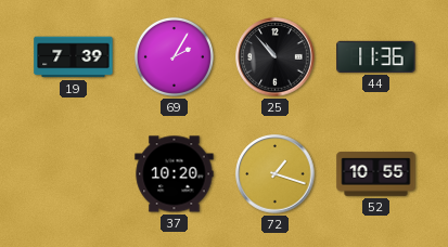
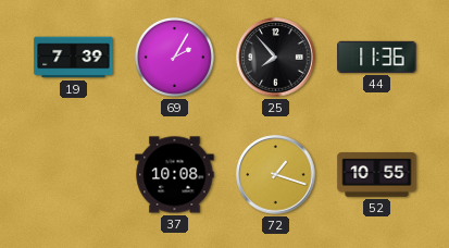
25: 10:53 -> 7:53
37: 10:20 -> 10:08
